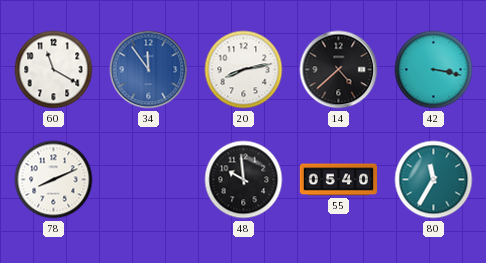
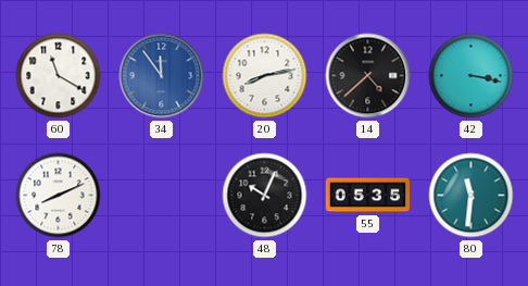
48: 9:59 -> 10:04
55: 05:40 -> 05:35
80: 11:35 -> 11:31
